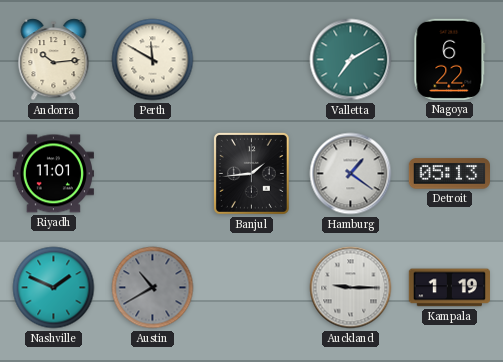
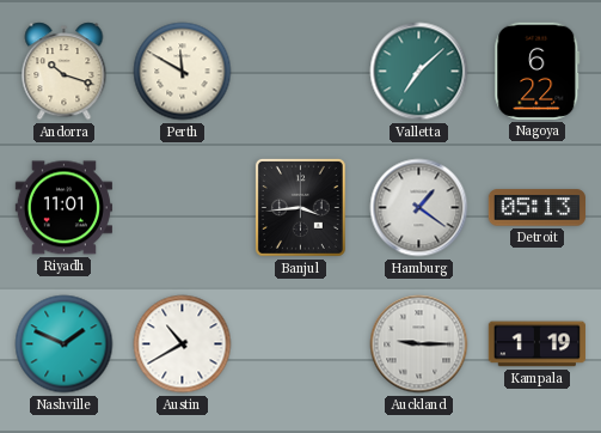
Andorra: 10:14 -> 10:18
Valletta: 7:10 -> 7:08
Banjul: 1:44 -> 3:44
Austin dial: grey -> white
